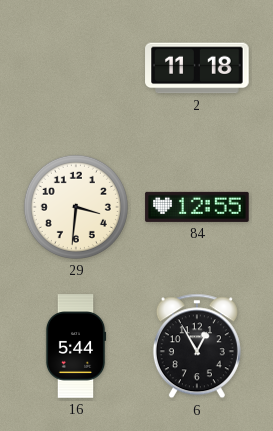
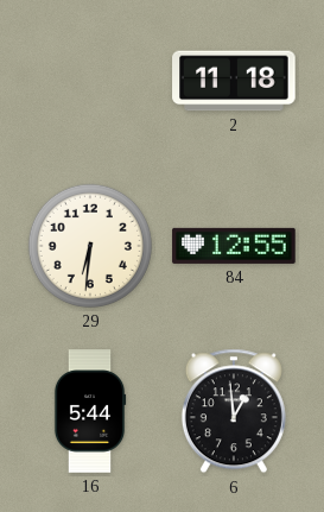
29: 3:31 -> 6:31
6: 12:55 -> 12:59
